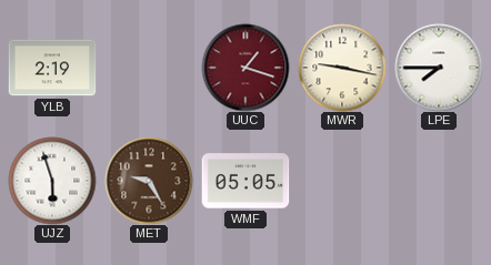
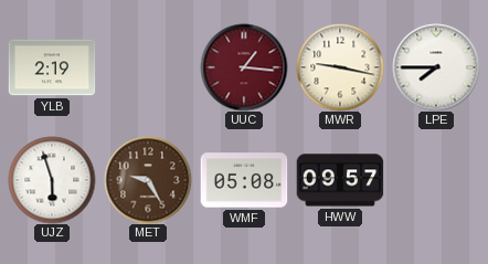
UUC: 1:18 -> 1:16
WMF: 05:05 -> 05:08
HWW: none -> 09:57
